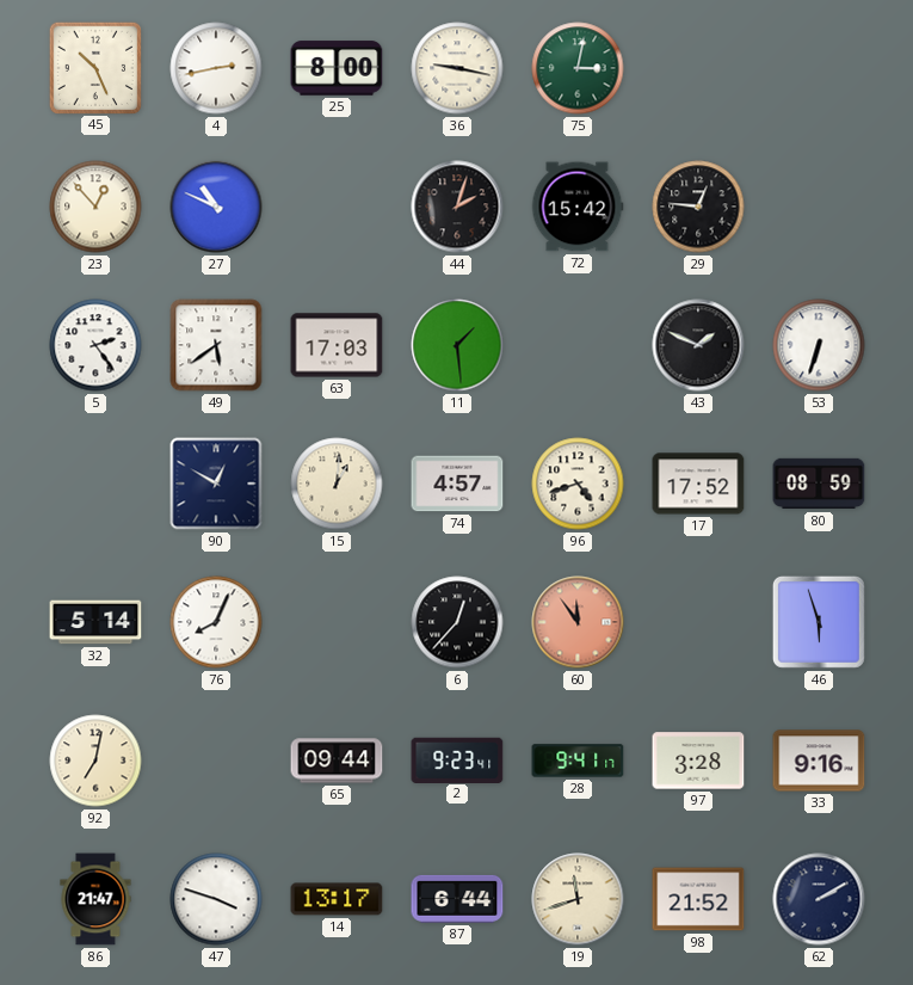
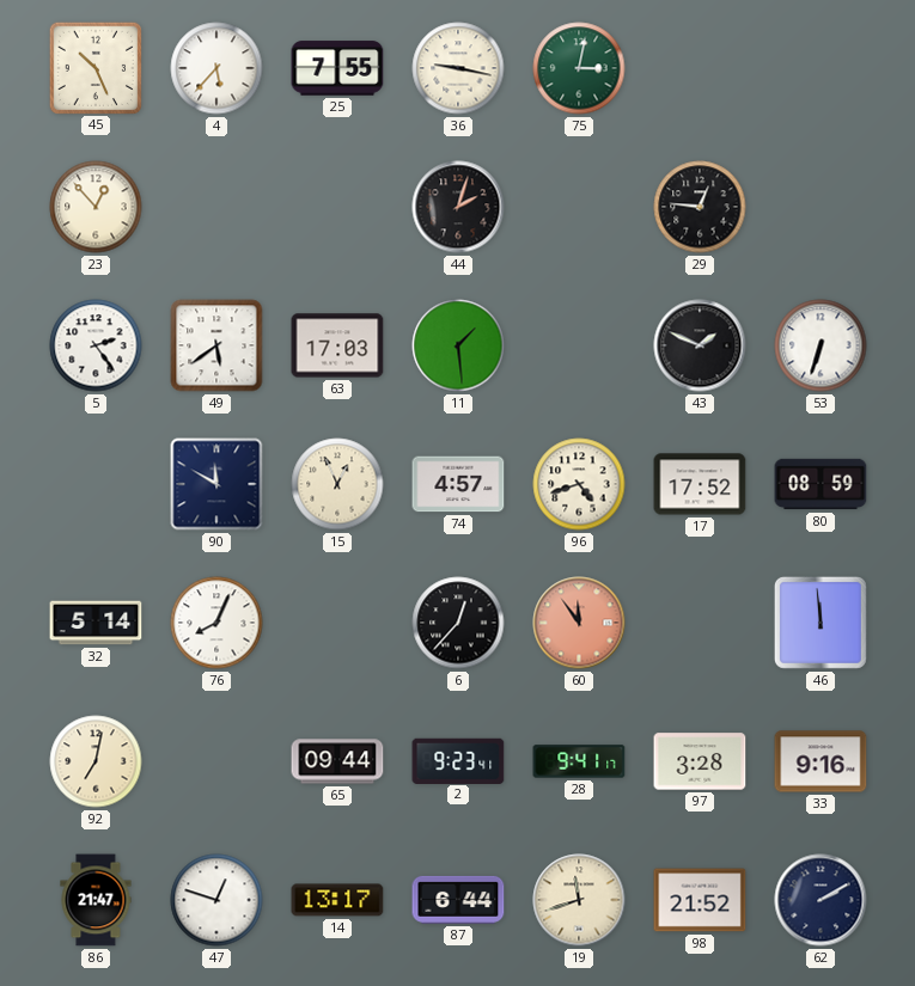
4: 2:43 -> 5:37
25: 8:00 -> 7:55
27: 10:49 -> none
72: 15:42 -> none
90: 12:50 -> 11:50
15: 1:01 -> 12:56
46: 5:57 -> 11:59
47: 3:48 -> 12:48
